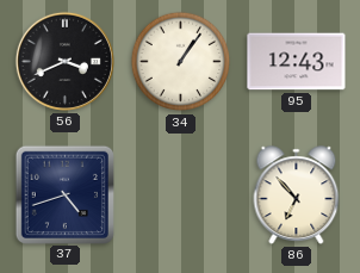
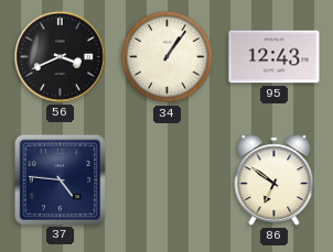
37: 4:42 -> 4:46
86: 6:53 -> 6:51
